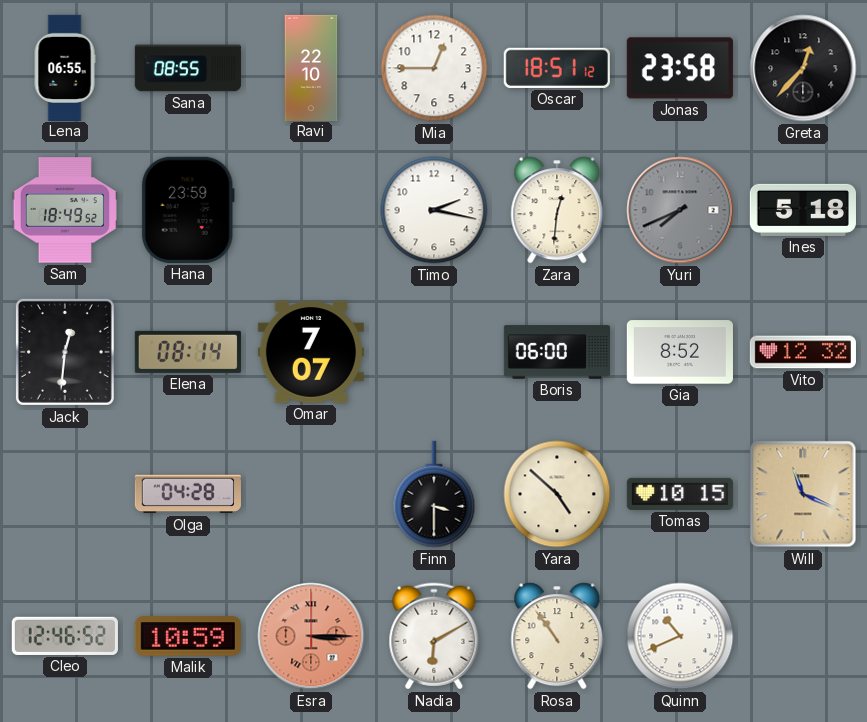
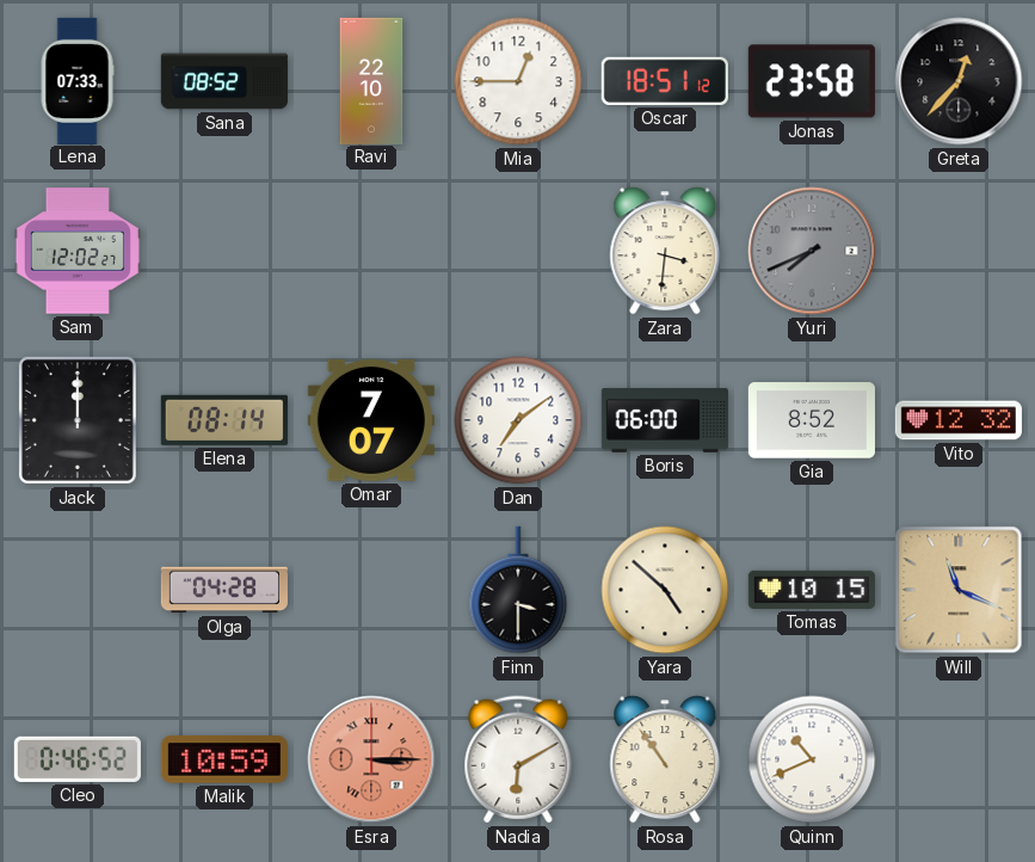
Lena: 06:55 -> 07:33
Sana: 08:55 -> 08:52
Sam: 18:49 -> 12:02
Hana: 23:59 -> none
Timo: 2:17 -> none
Zara: 12:31 -> 3:31
Ines: 5:18 -> none
Jack: 12:31 -> 12:00
Dan: none -> 7:09
Cleo: 12:46 -> 0:46
